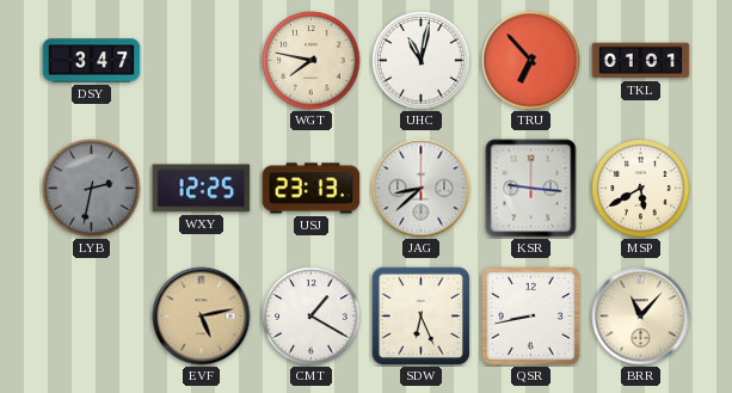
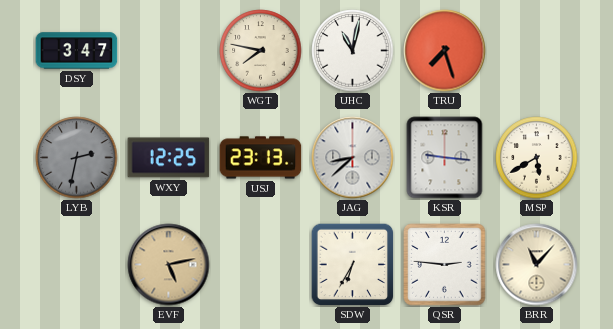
TRU: 6:53 -> 7:27
TKL: 01:01 -> none
CMT: 1:20 -> none
SDW: 6:26 -> 6:35
QSR: 8:43 -> 2:46
